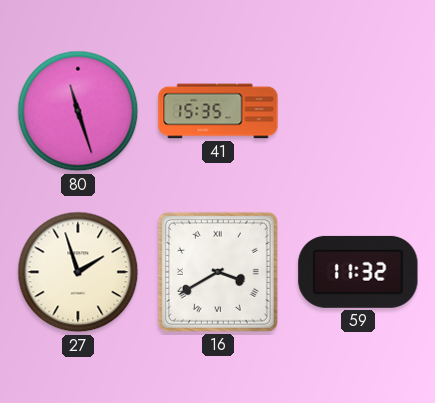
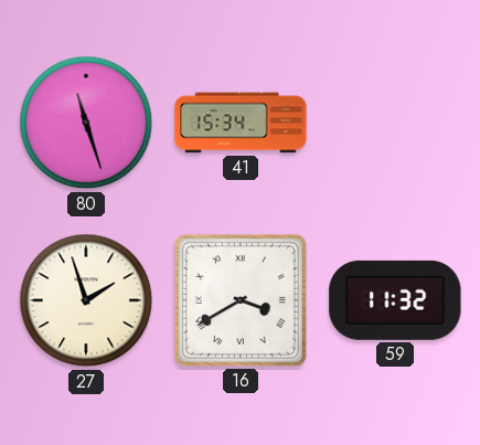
41: 15:35 -> 15:34
